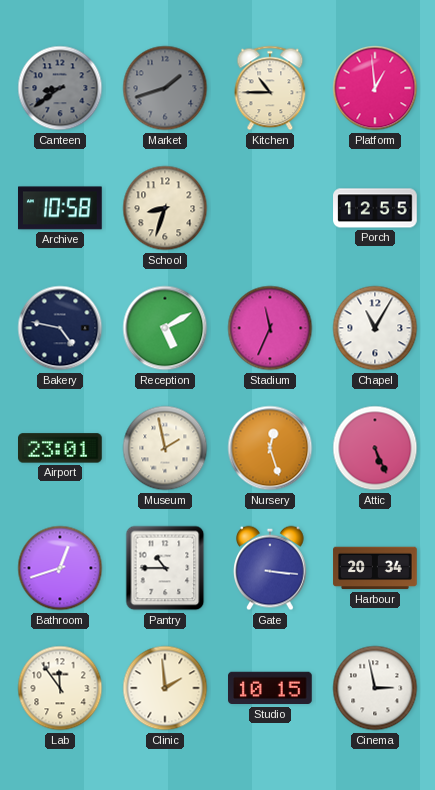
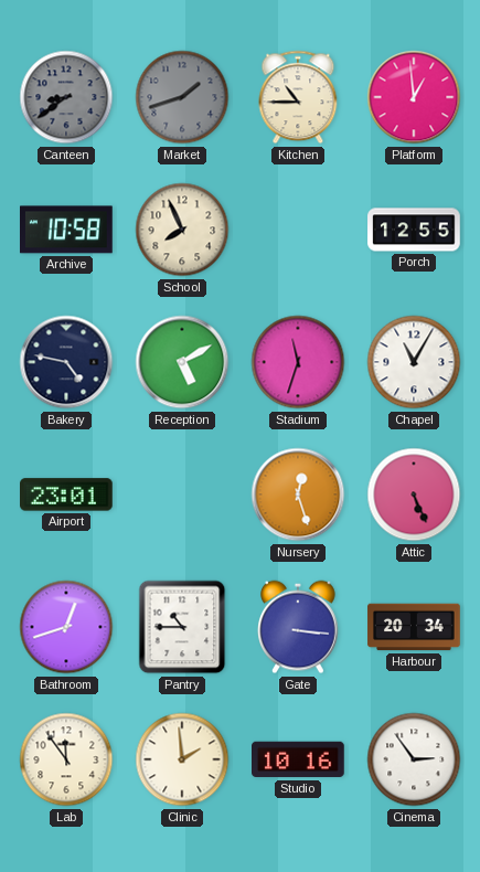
School: 8:33 -> 7:56
Stadium: 11:34 -> 11:33
Museum: 1:58 -> none
Studio: 10:15 -> 10:16
Cinema: 2:58 -> 2:54
